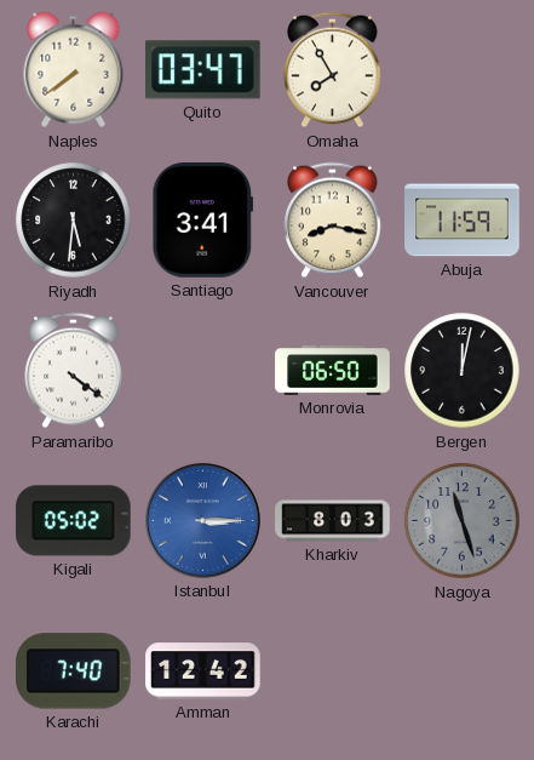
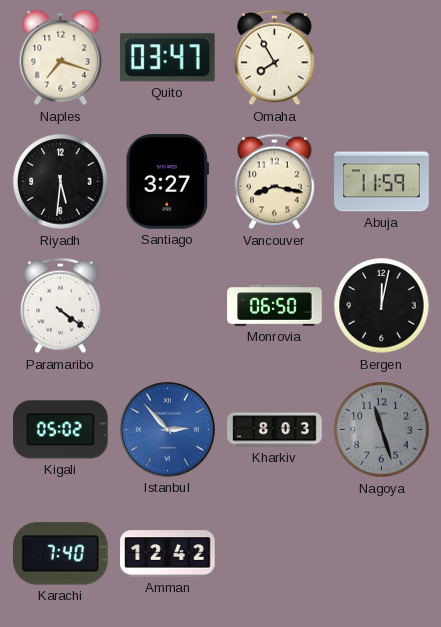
Naples: 7:39 -> 7:18
Santiago: 3:41 -> 3:27
Istanbul: 3:15 -> 2:53
